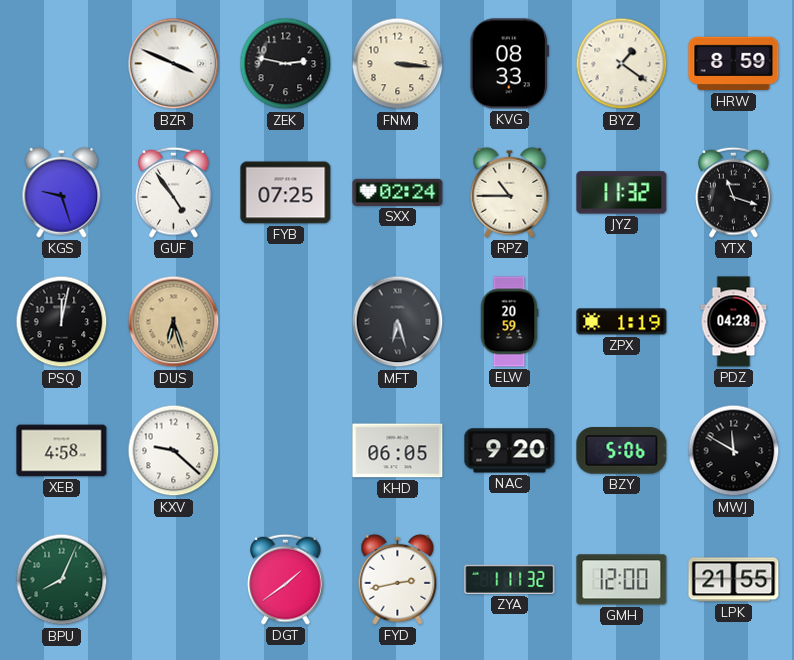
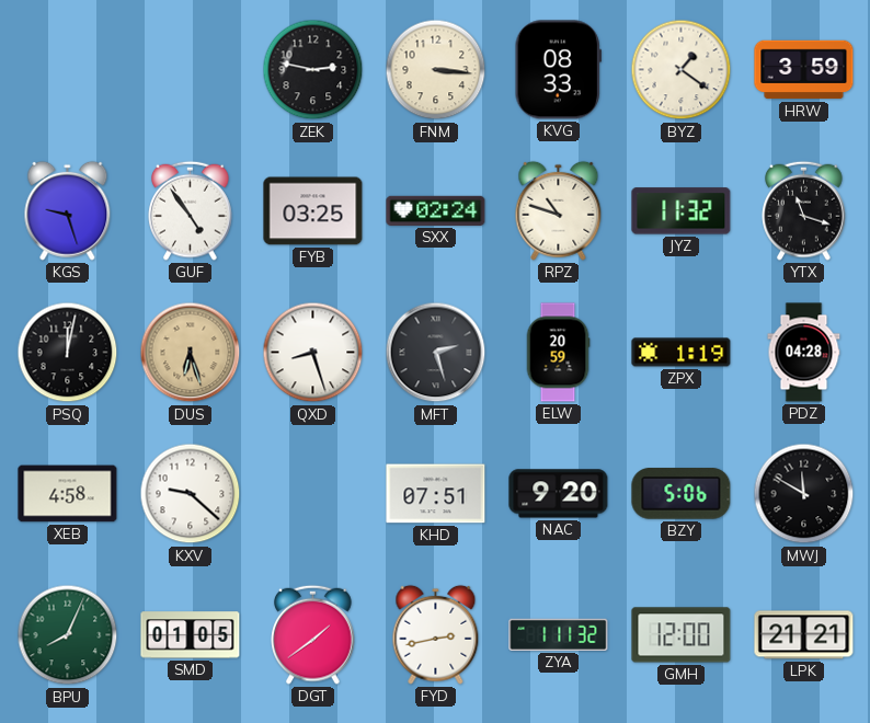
BZR: 3:49 -> none
HRW: 8:59 -> 3:59
FYB: 07:25 -> 03:25
RPZ: 10:45 -> 10:48
QXD: none -> 8:27
MFT: 6:27 -> 2:27
KHD: 06:05 -> 07:51
SMD: none -> 01:05
LPK: 21:55 -> 21:21
